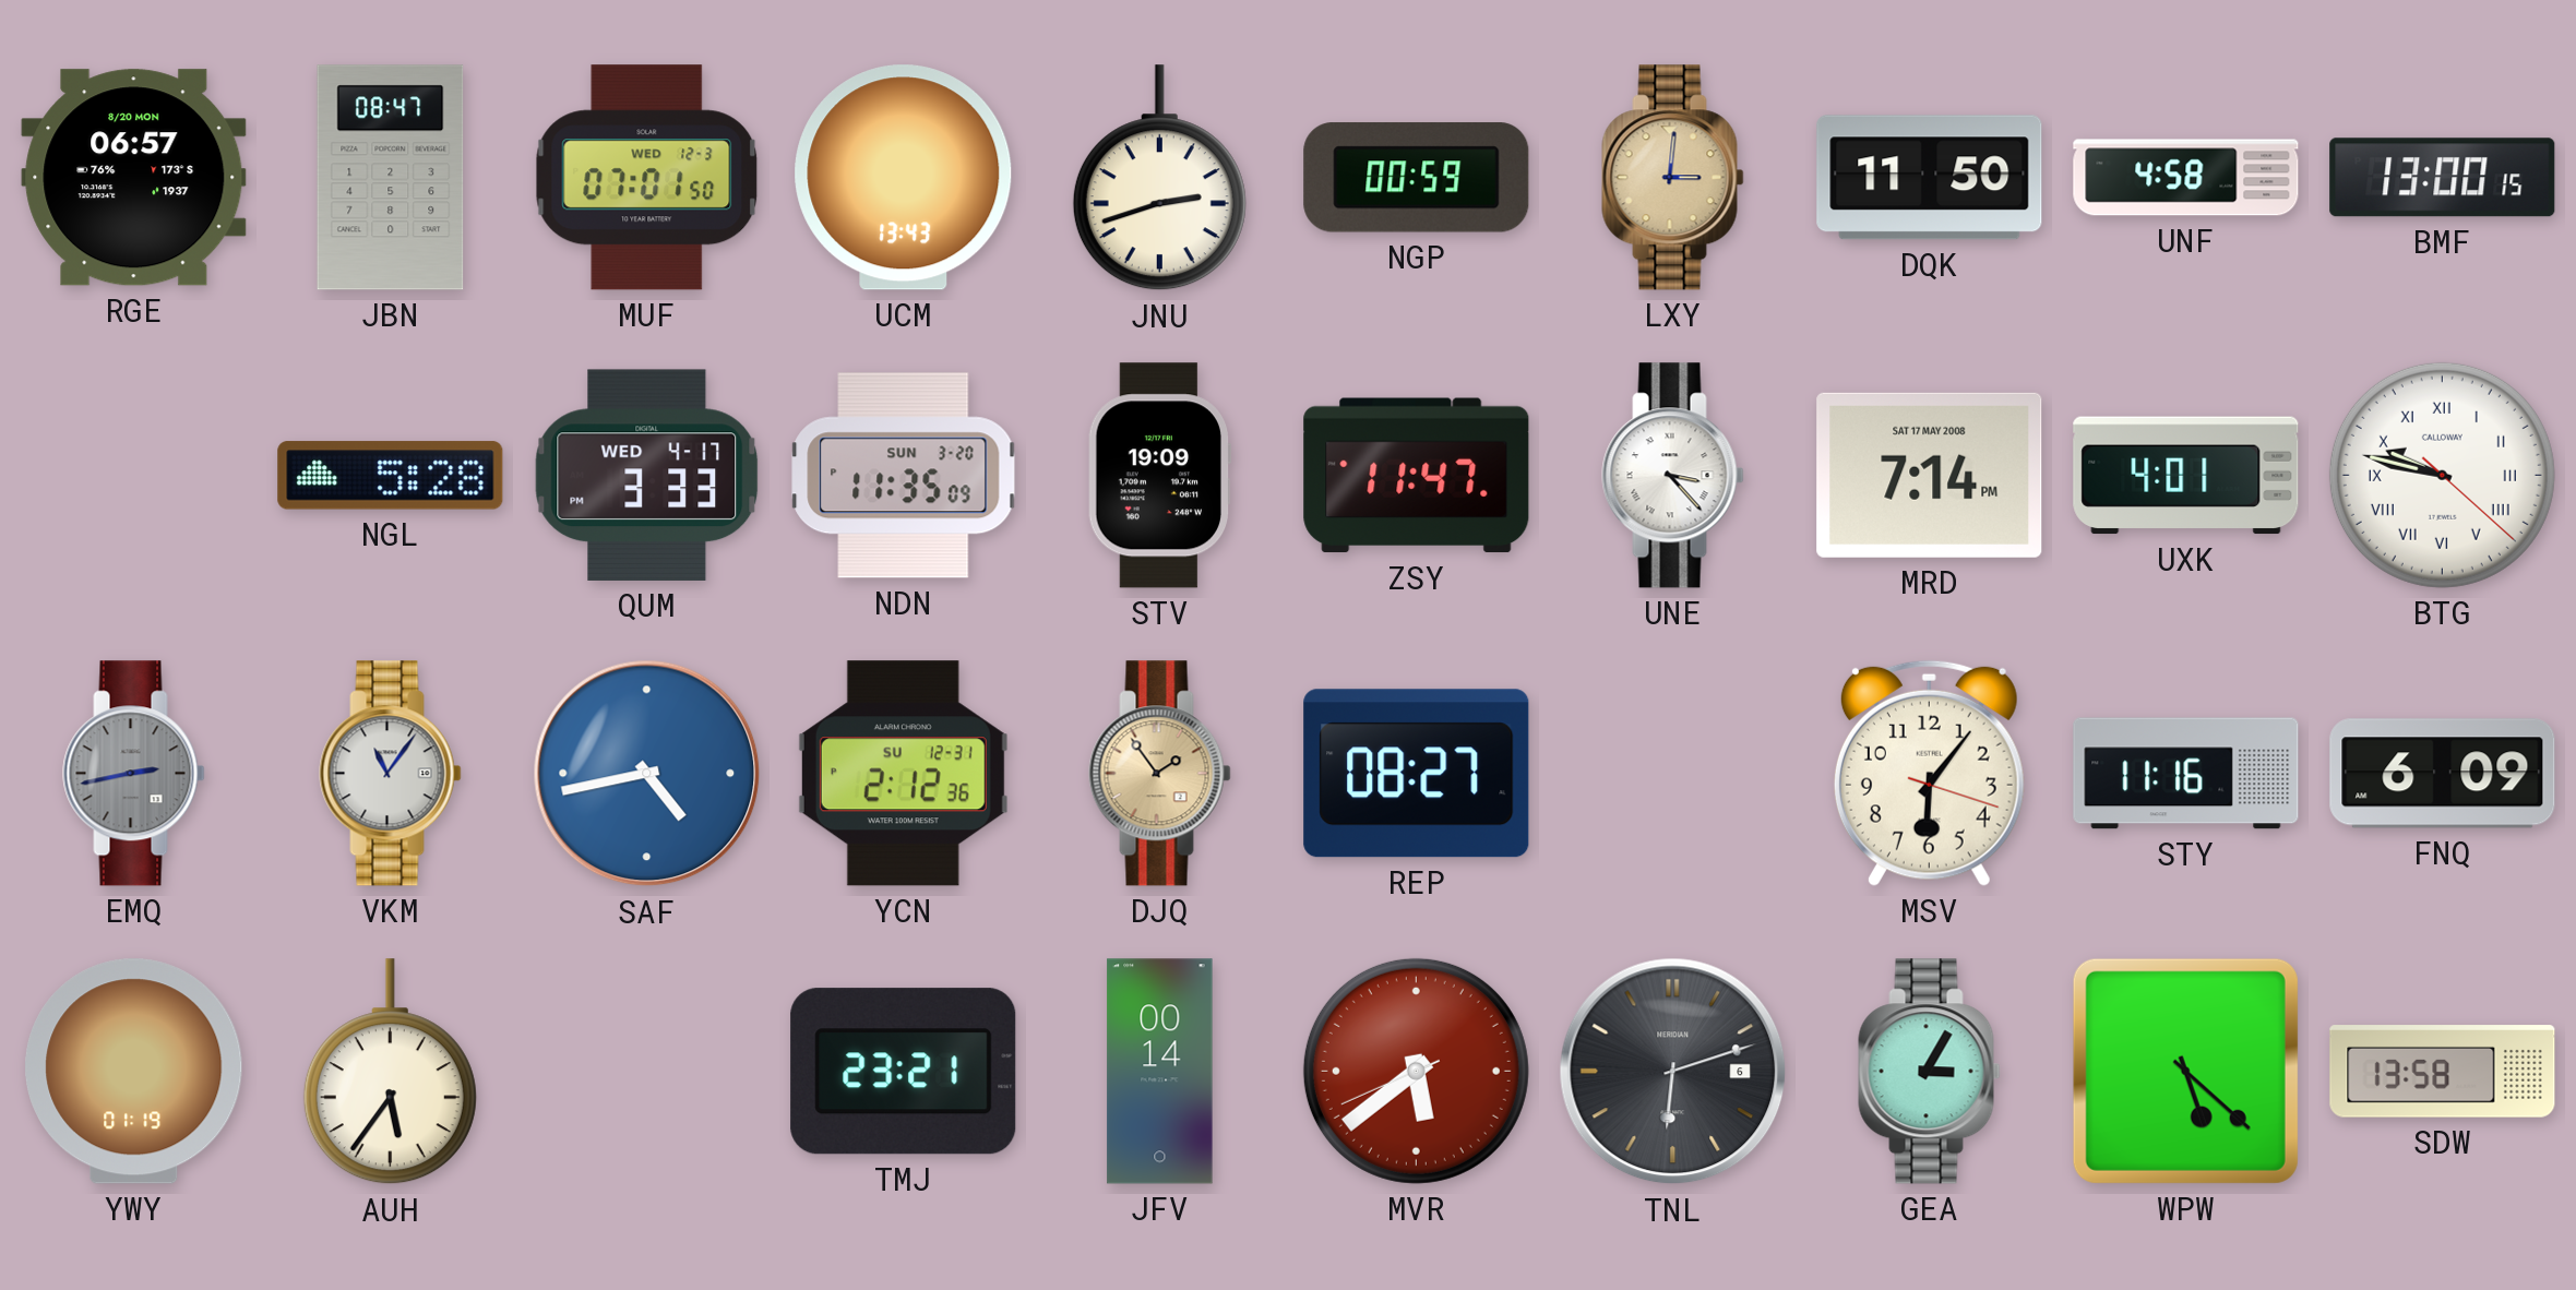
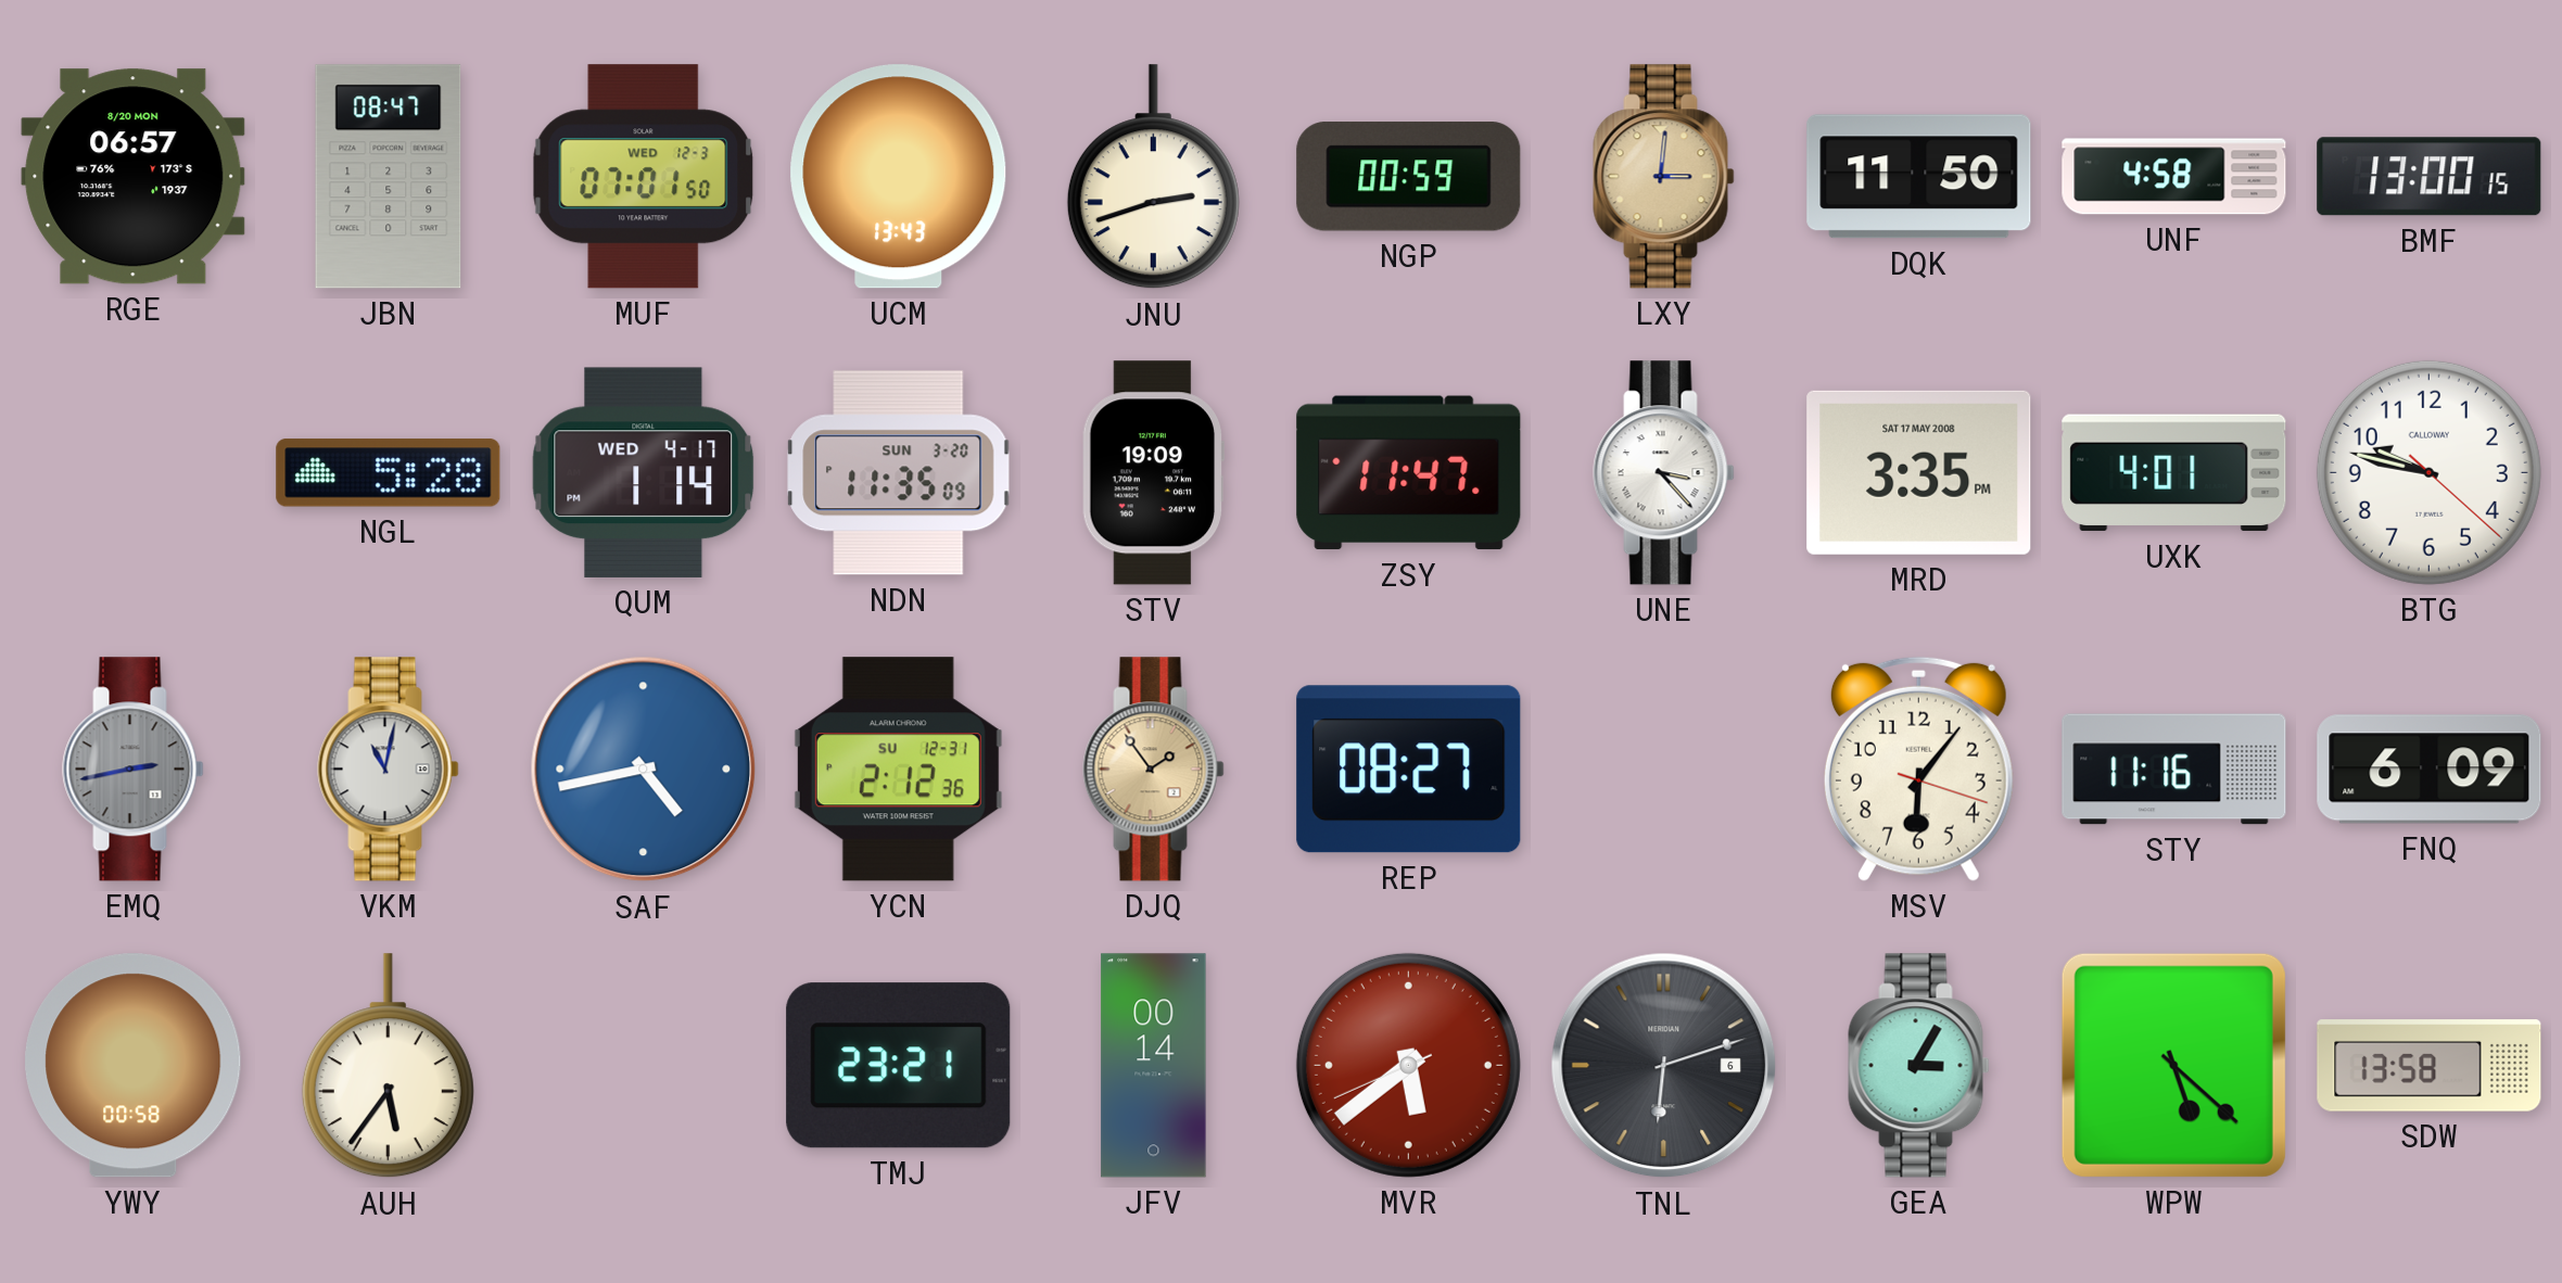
QUM: 3:33 -> 1:14
MRD: 7:14 -> 3:35
BTG numerals: Roman -> Arabic
VKM: 11:06 -> 11:02
YWY: 01:19 -> 00:58
